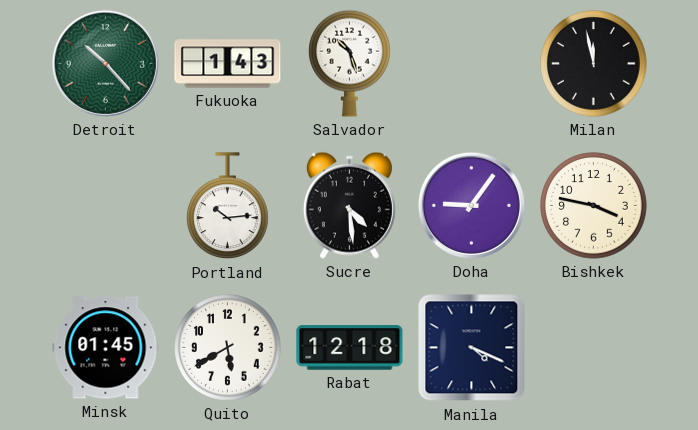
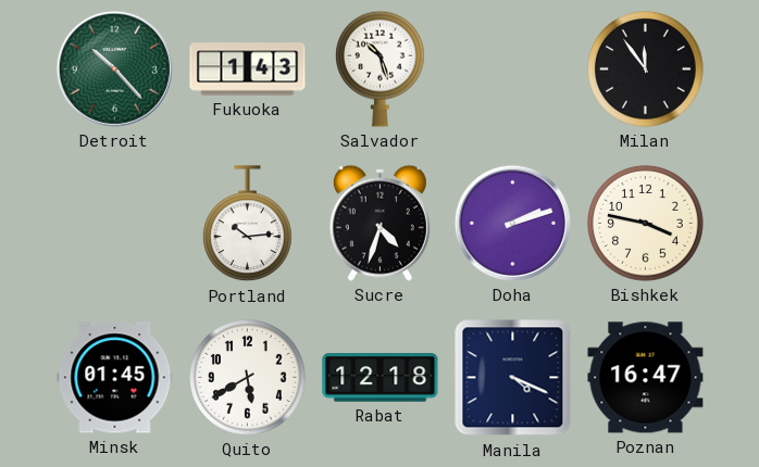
Milan: 11:58 -> 11:54
Sucre: 4:29 -> 4:33
Doha: 9:06 -> 2:12
Poznan: none -> 16:47
